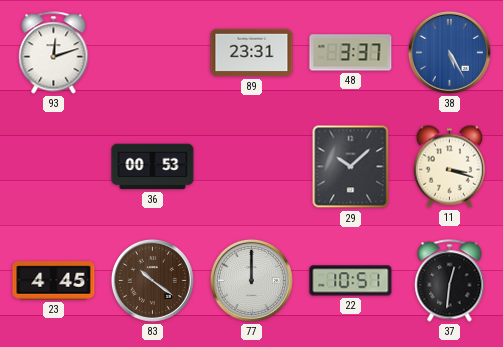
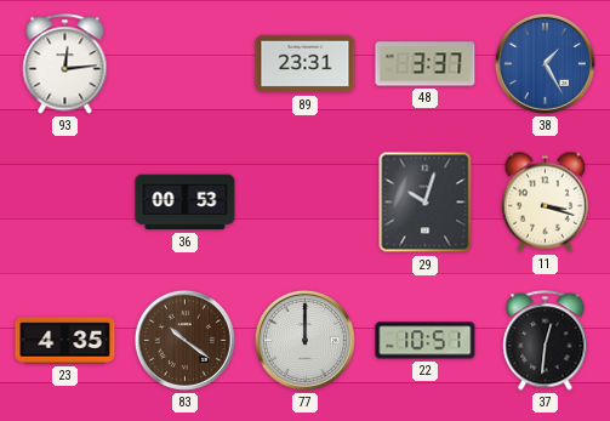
93: 12:12 -> 12:14
38: 5:25 -> 1:25
29: 10:08 -> 10:03
23: 4:45 -> 4:35
